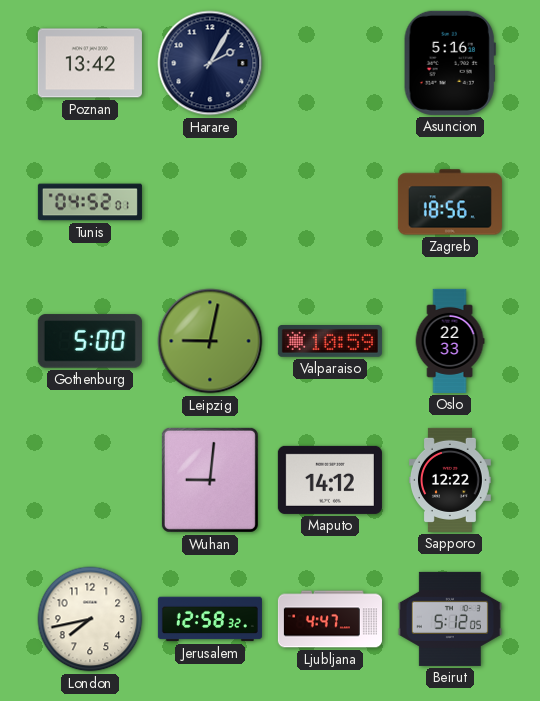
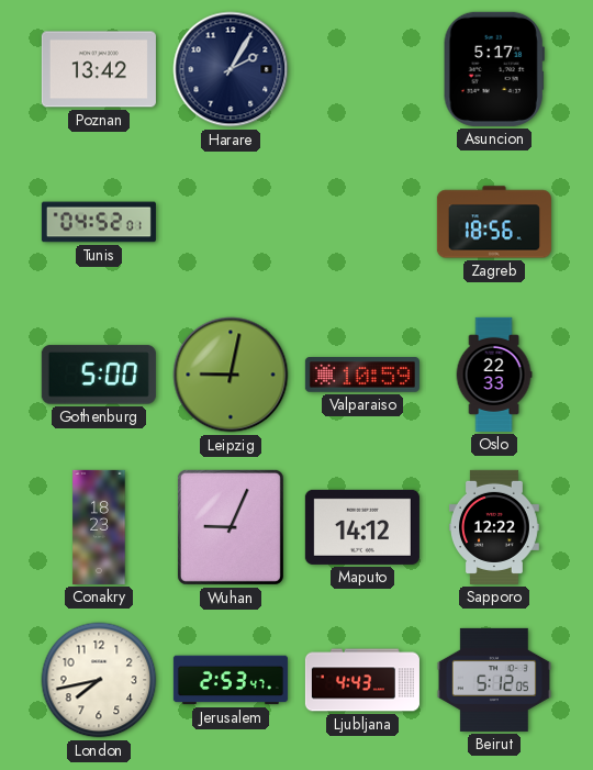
Asuncion: 5:16 -> 5:17
Conakry: none -> 18:23
Wuhan: 9:01 -> 9:04
Jerusalem: 12:58 -> 2:53
Ljubljana: 4:47 -> 4:43
